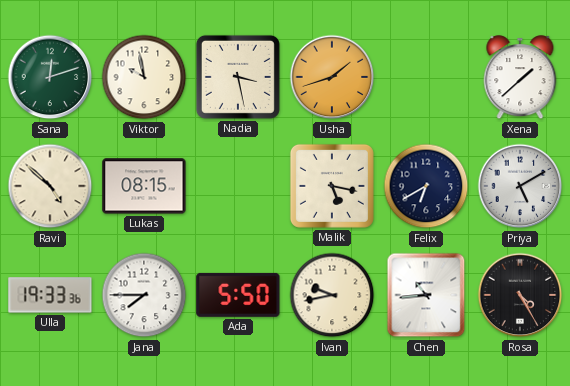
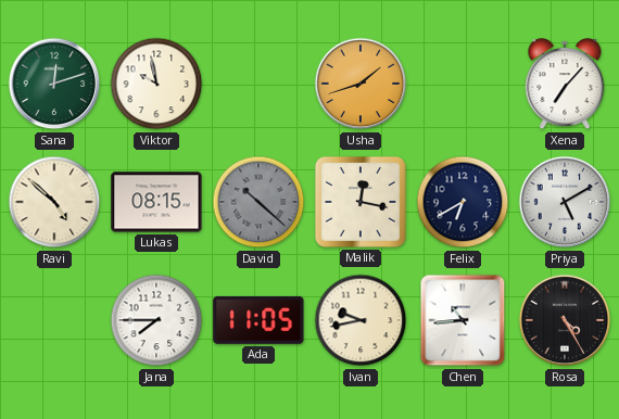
Nadia: 3:28 -> none
Xena: 1:38 -> 7:07
David: none -> 10:22
Malik: 5:17 -> 12:17
Ulla: 19:33 -> none
Ada: 5:50 -> 11:05
